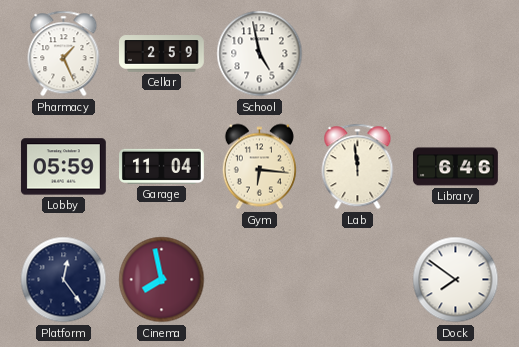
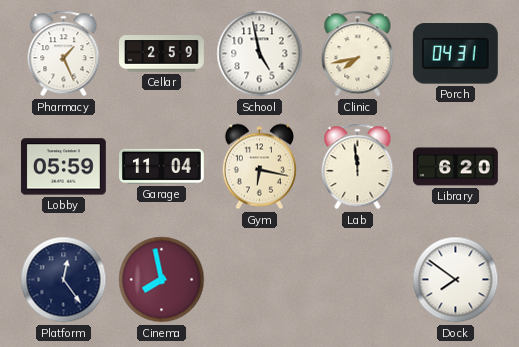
Clinic: none -> 7:43
Porch: none -> 04:31
Gym: 6:16 -> 6:17
Library: 6:46 -> 6:20
